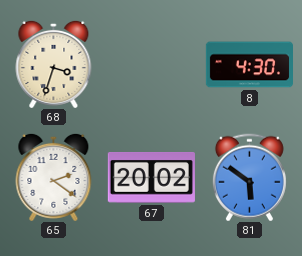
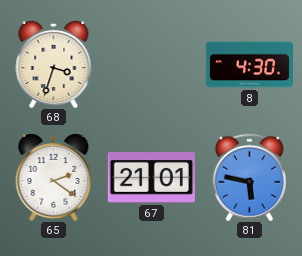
67: 20:02 -> 21:01
81: 5:51 -> 5:47
